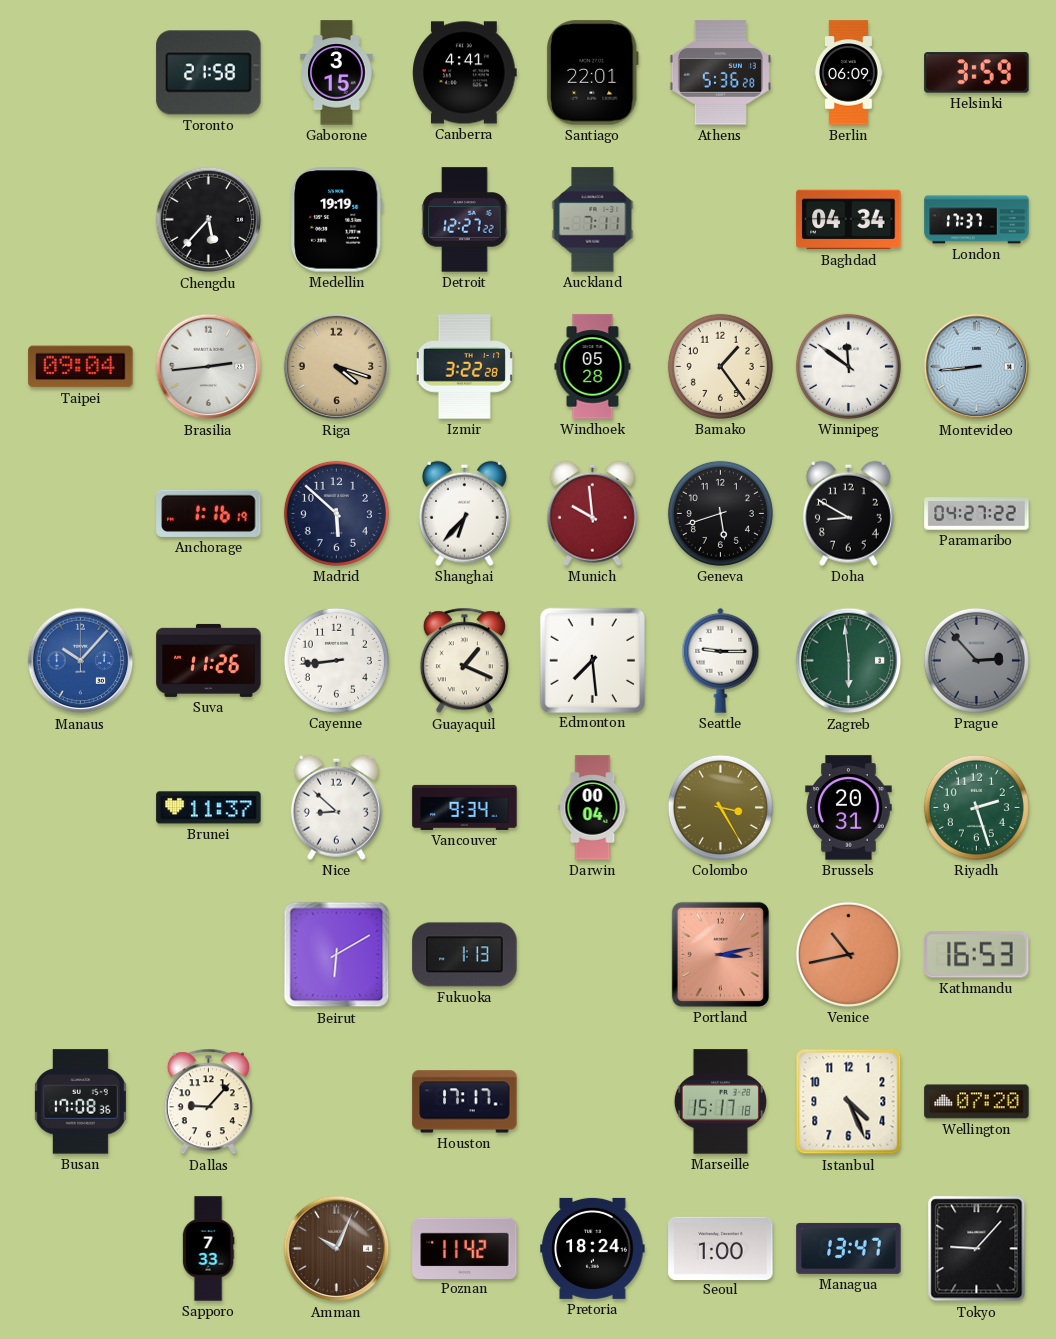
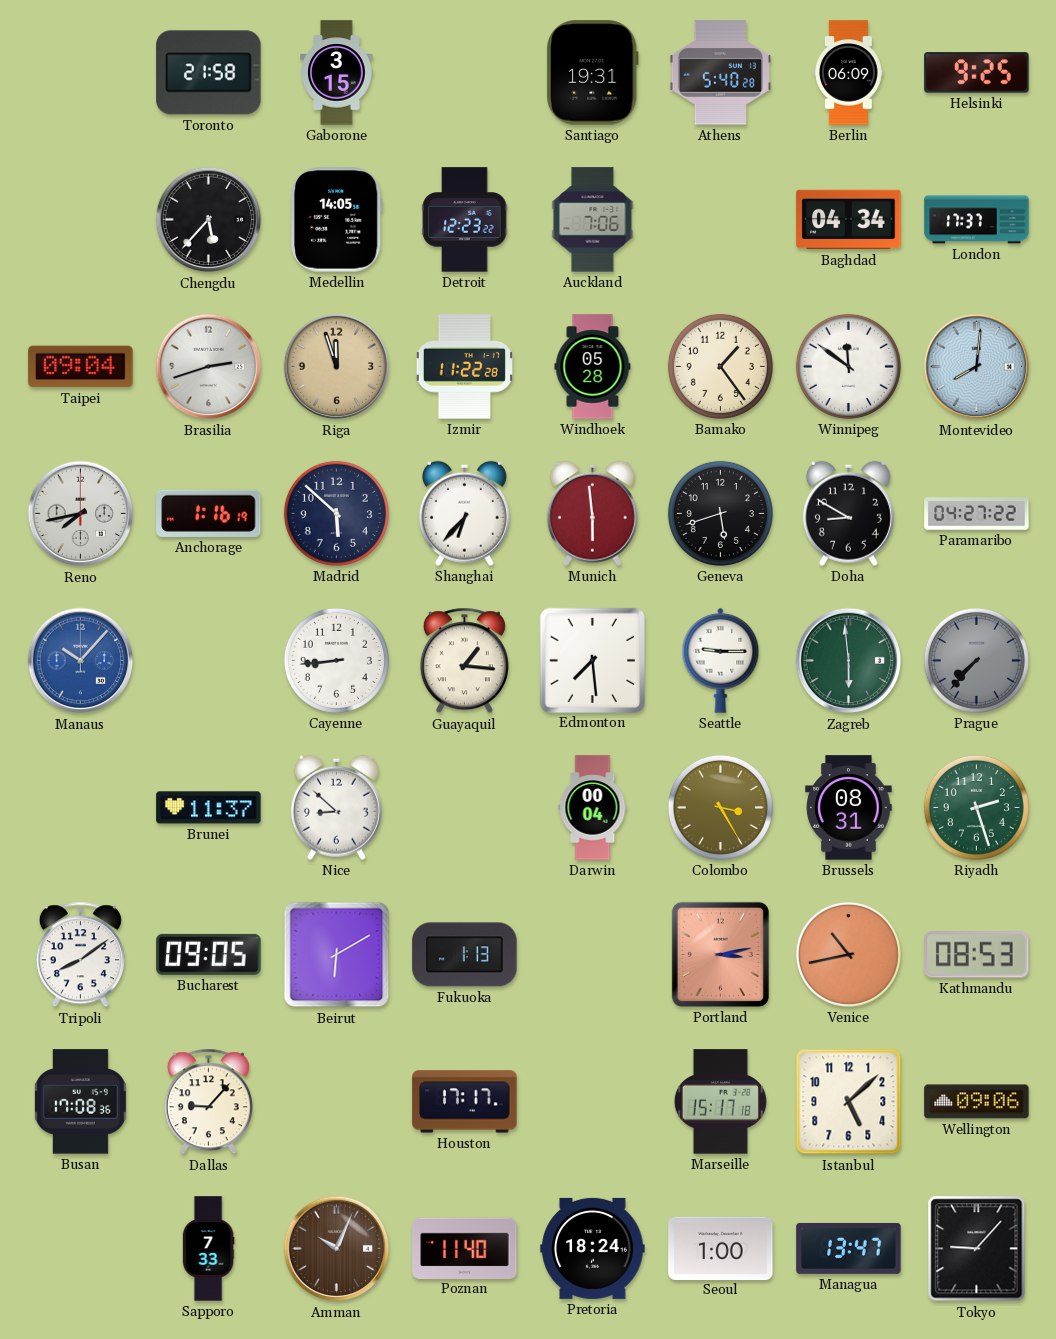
Canberra: 4:41 -> none
Santiago: 22:01 -> 19:31
Athens: 5:36 -> 5:40
Helsinki: 3:59 -> 9:25
Medellin: 19:19 -> 14:05
Detroit: 12:27 -> 12:23
Auckland: 7:11 -> 7:06
Brasilia: 2:44 -> 2:42
Riga: 4:18 -> 11:57
Izmir: 3:22 -> 11:22
Montevideo: 8:44 -> 8:01
Reno: none -> 7:43
Munich: 9:59 -> 5:59
Suva: 11:26 -> none
Guayaquil: 1:19 -> 1:16
Prague: 2:53 -> 7:37
Vancouver: 9:34 -> none
Brussels: 20:31 -> 08:31
Tripoli: none -> 8:09
Bucharest: none -> 09:05
Kathmandu: 16:53 -> 08:53
Istanbul: 4:26 -> 5:08
Wellington: 07:20 -> 09:06
Poznan: 11:42 -> 11:40
